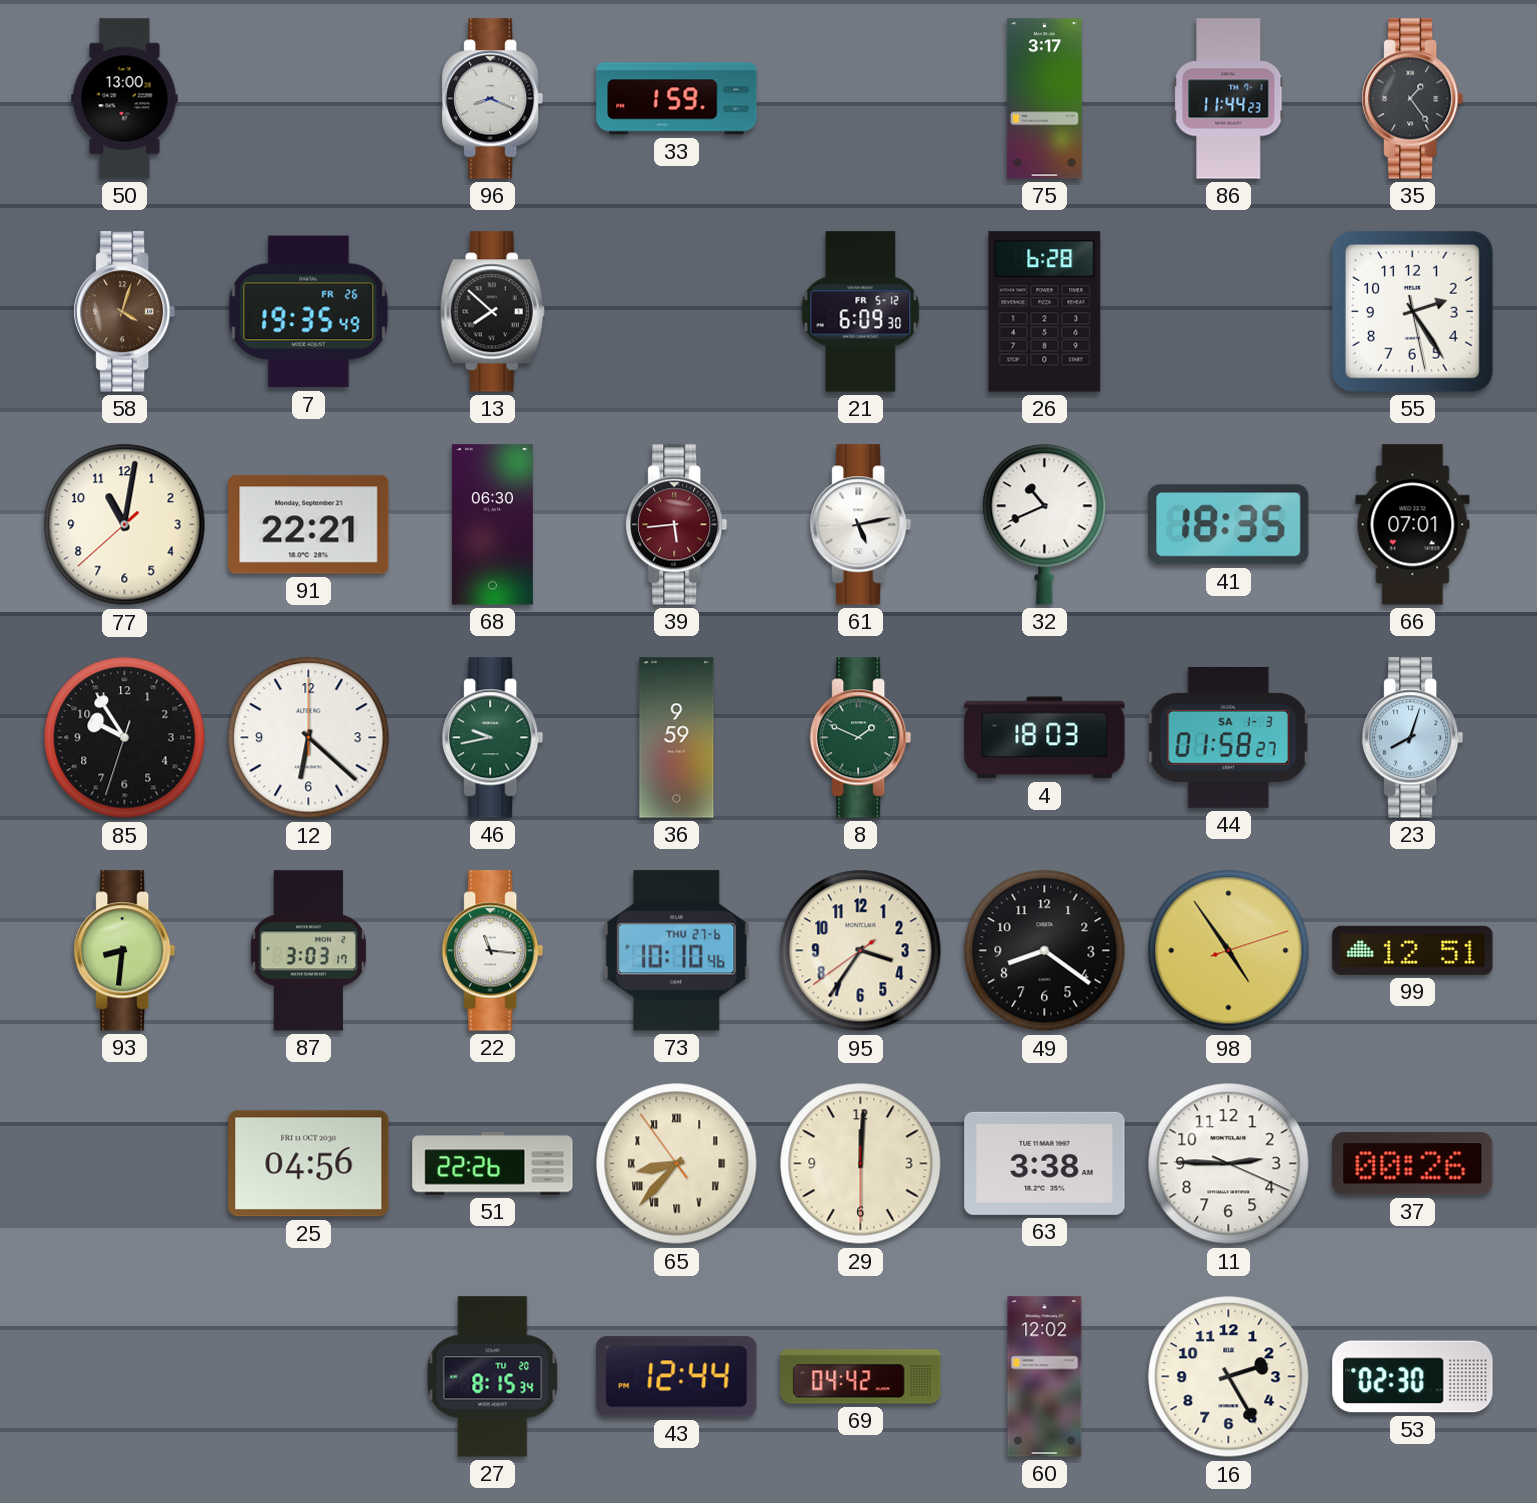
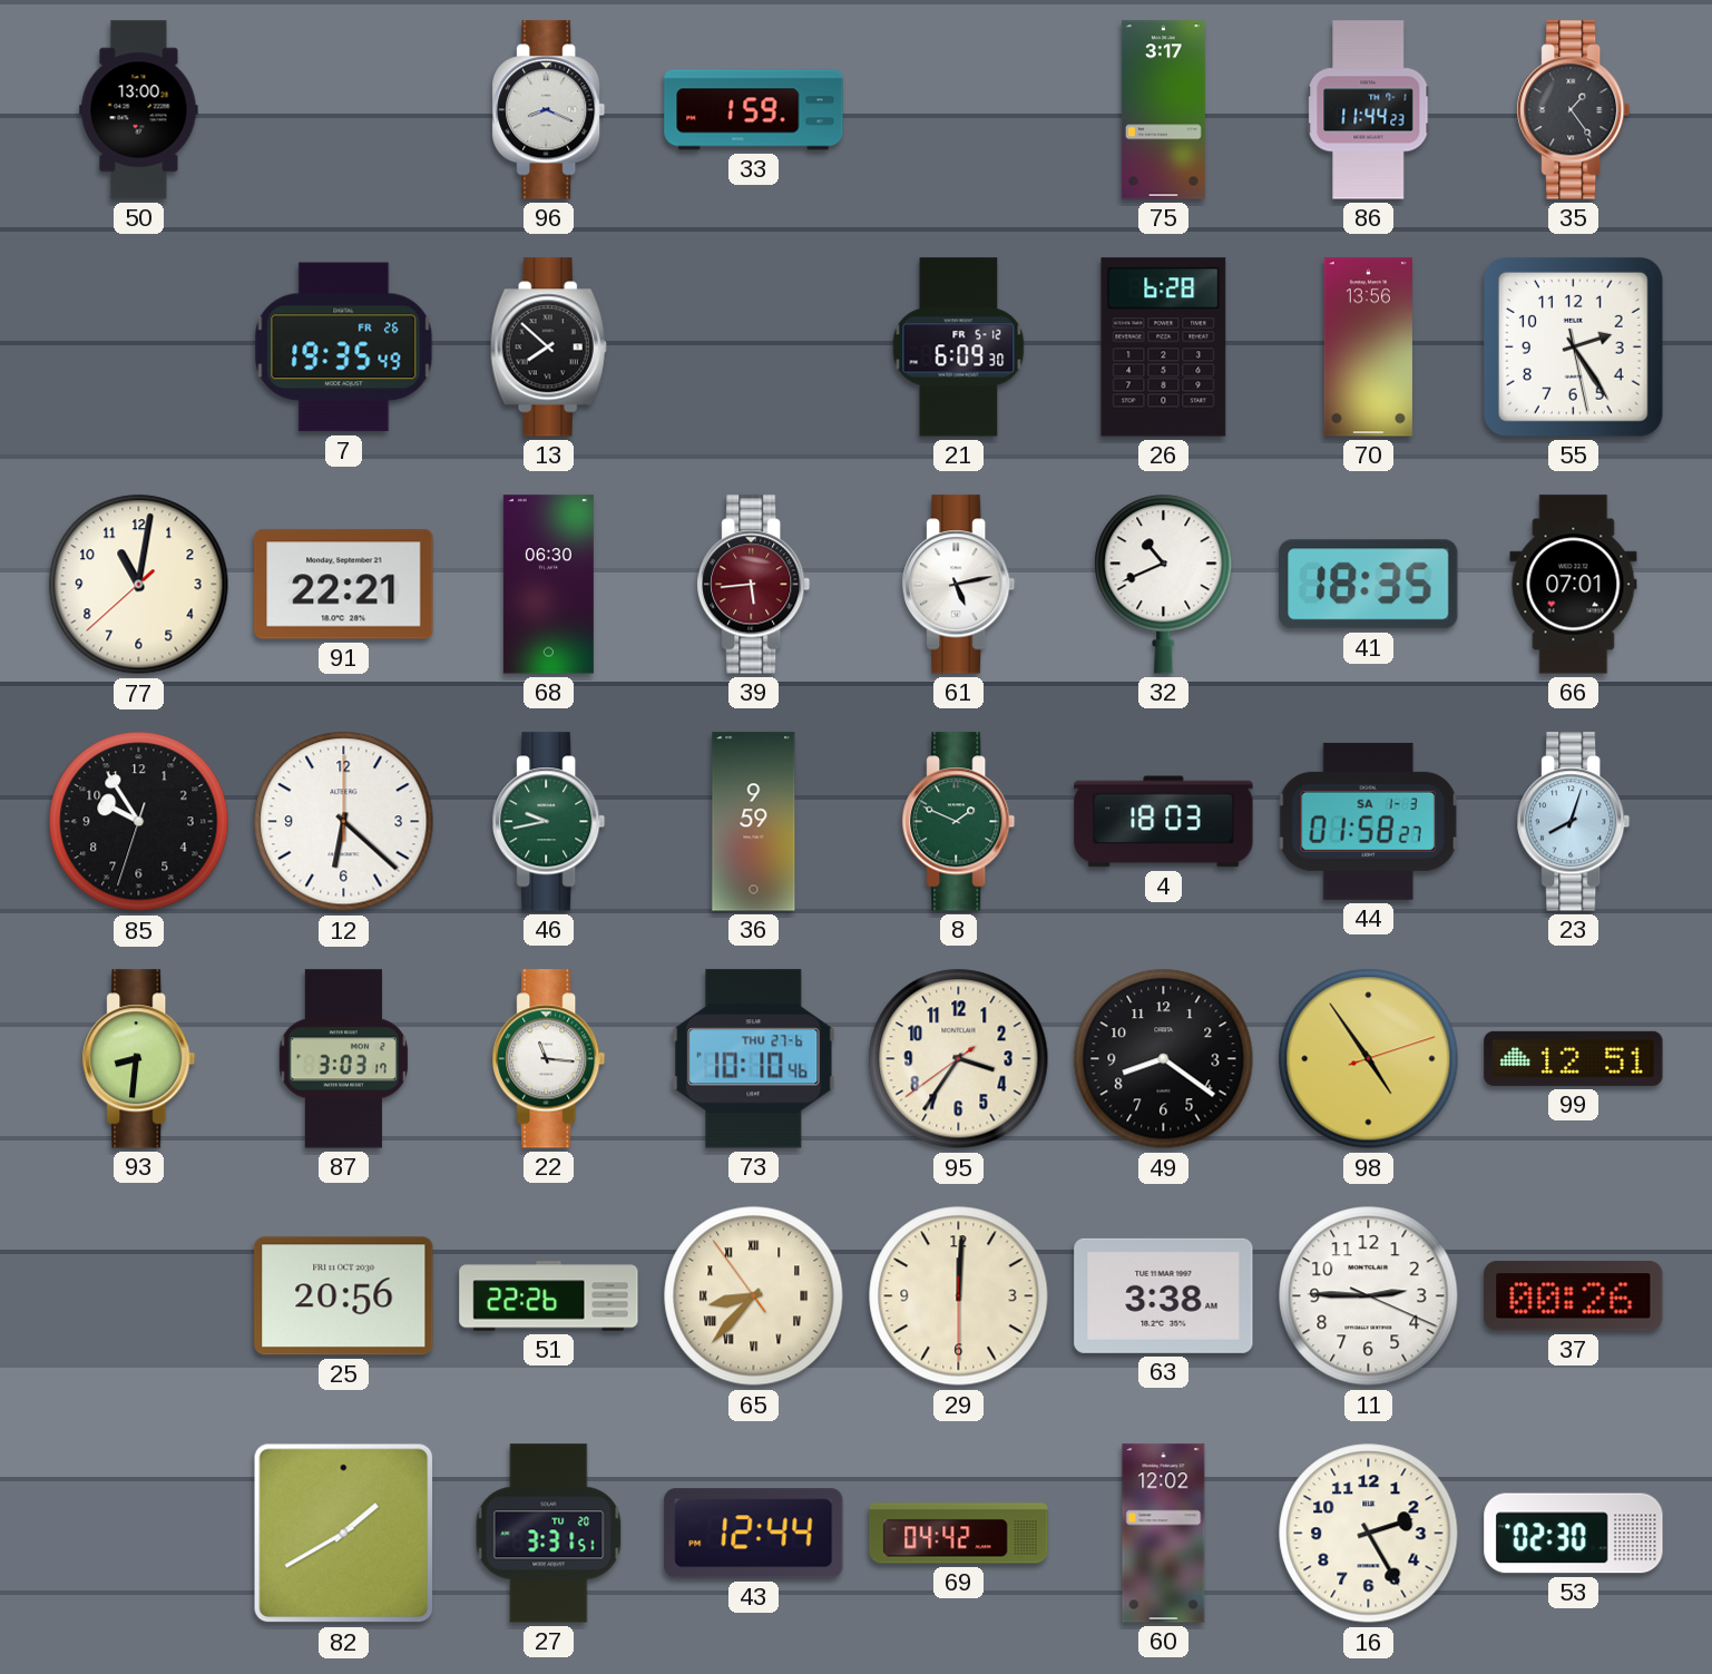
58: 4:03 -> none
70: none -> 13:56
25: 04:56 -> 20:56
82: none -> 1:40
27: 8:15 -> 3:31
